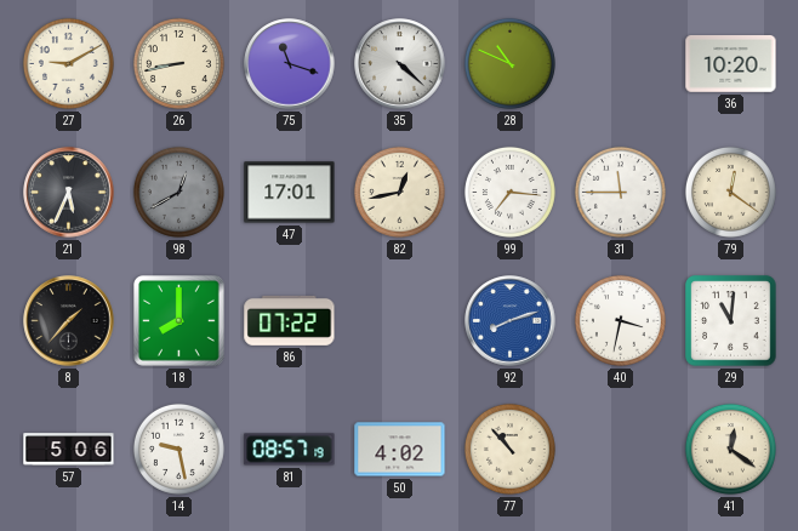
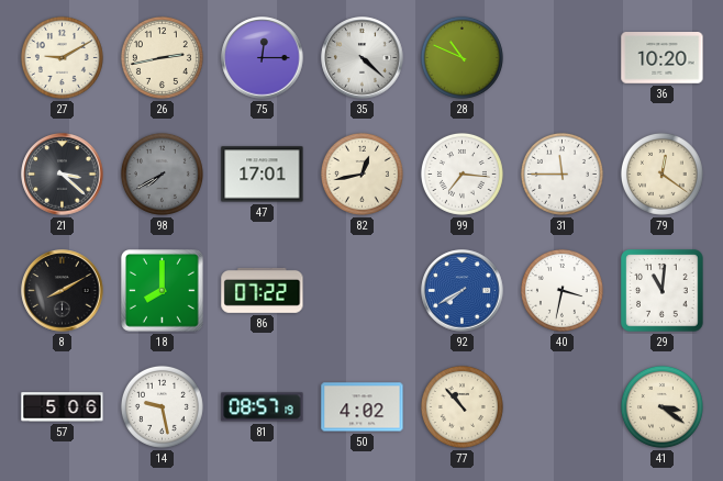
26: 8:43 -> 2:43
75: 11:18 -> 12:15
21: 5:34 -> 3:22
98: 12:40 -> 7:40
8: 1:37 -> 8:10
92: 8:12 -> 7:40
41: 12:21 -> 3:21
